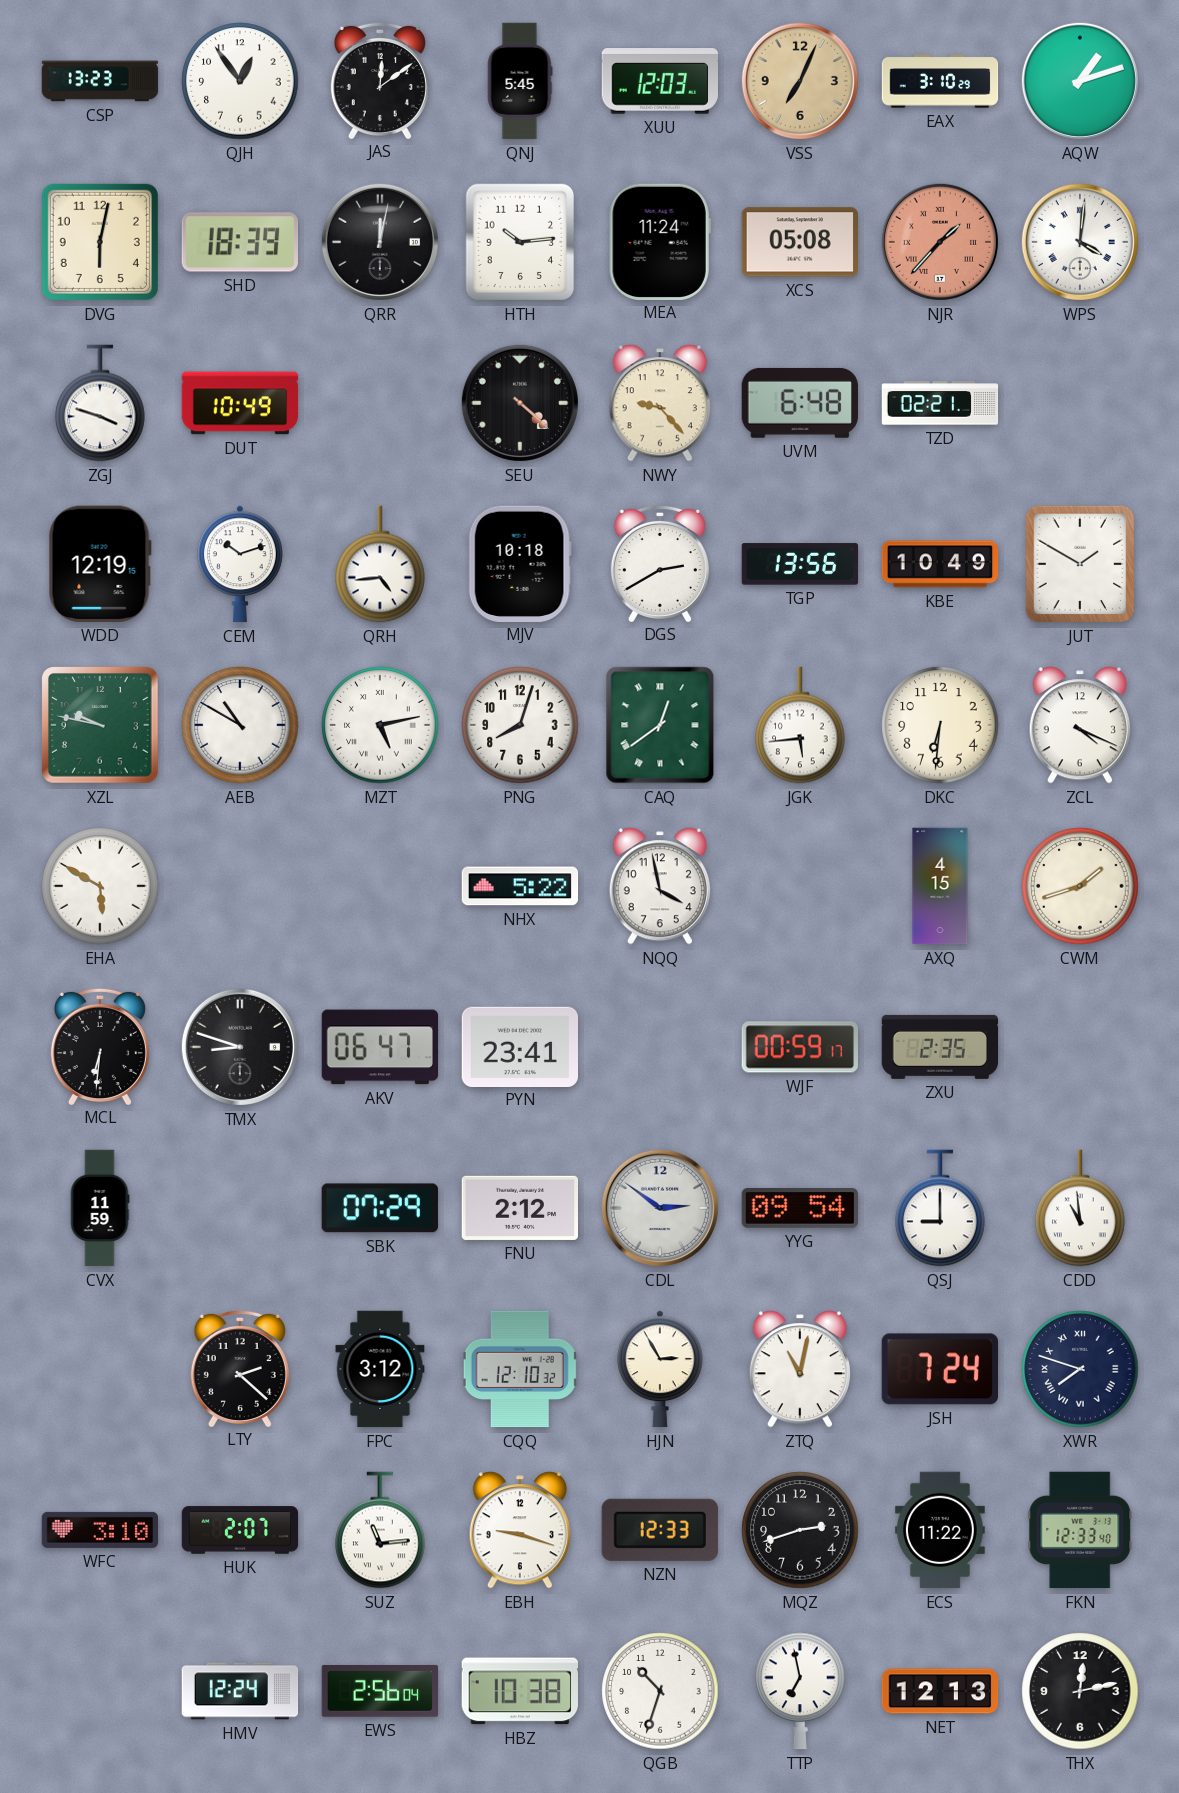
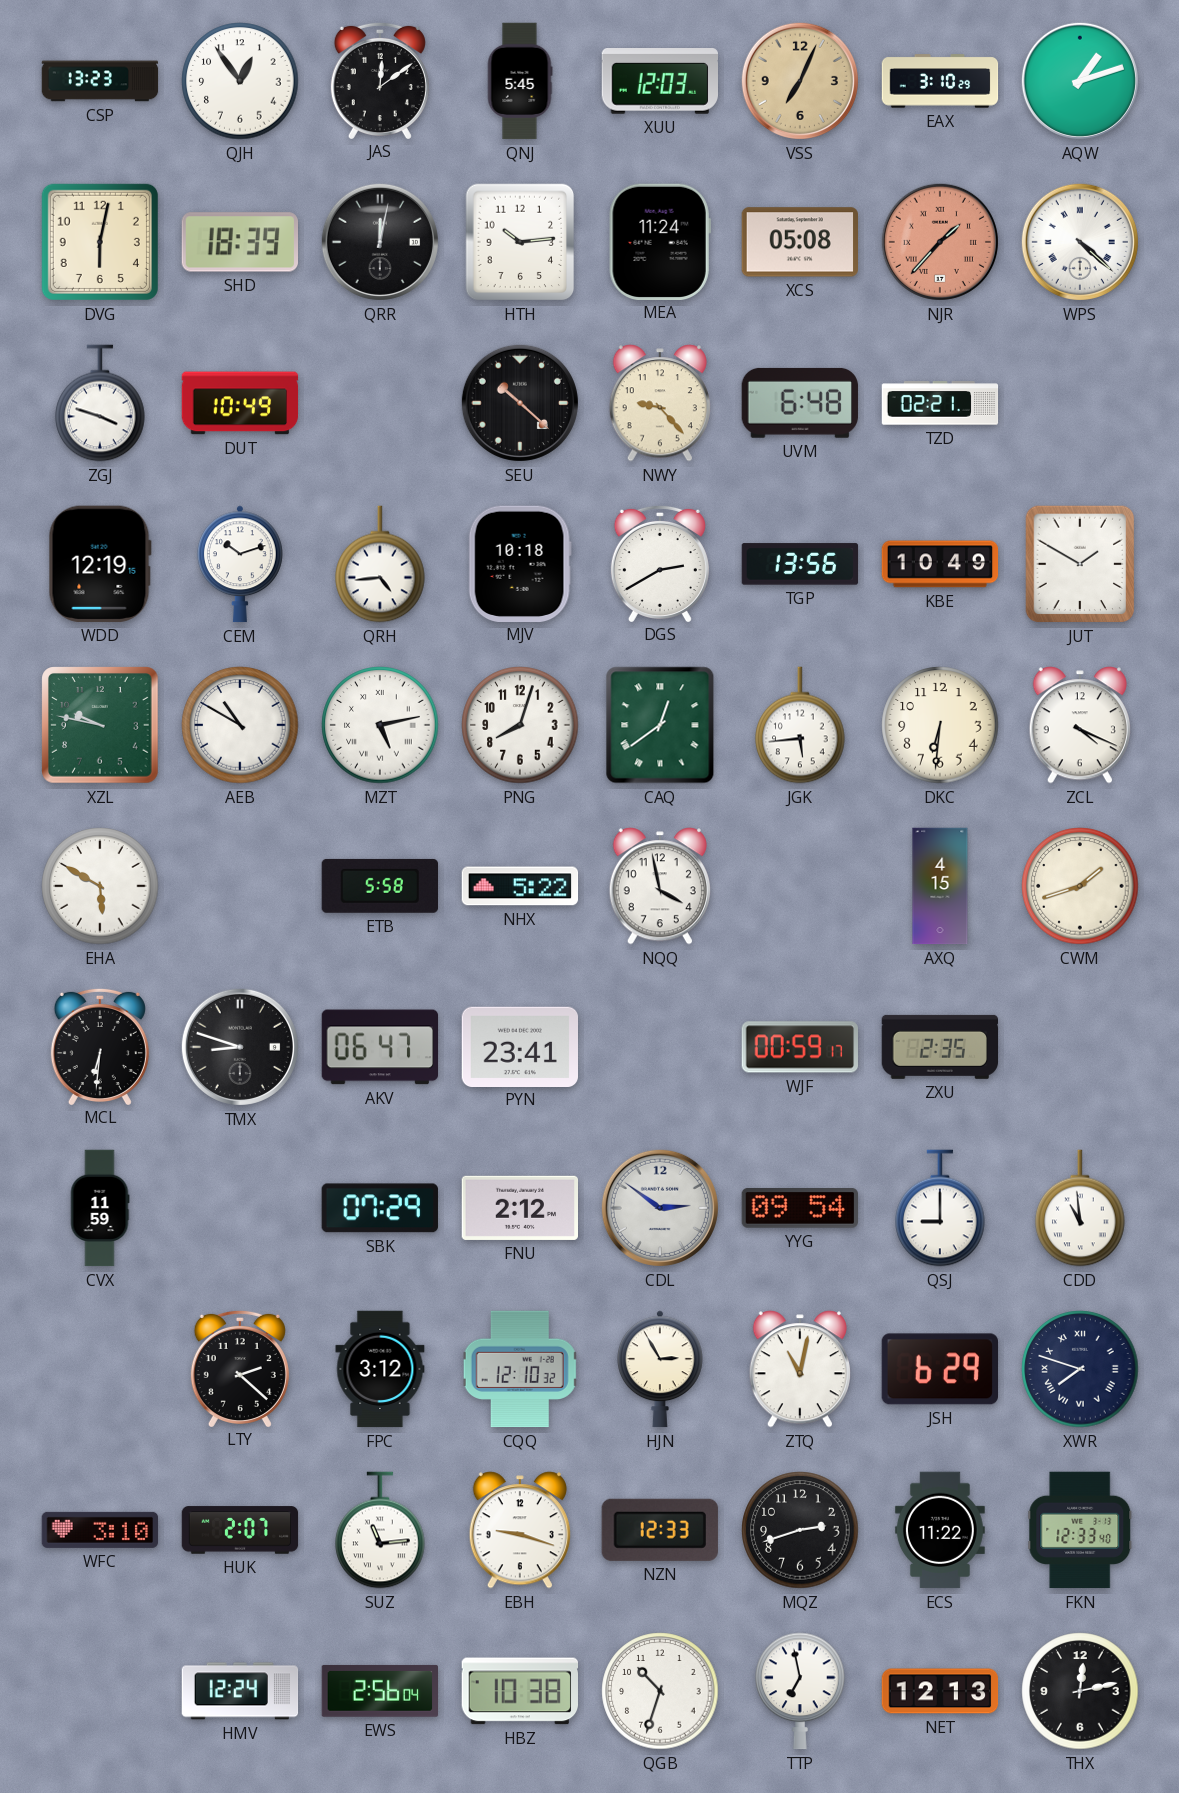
WPS: 4:01 -> 4:22
SEU: 4:22 -> 10:22
ETB: none -> 5:58
JSH: 7:24 -> 6:29
